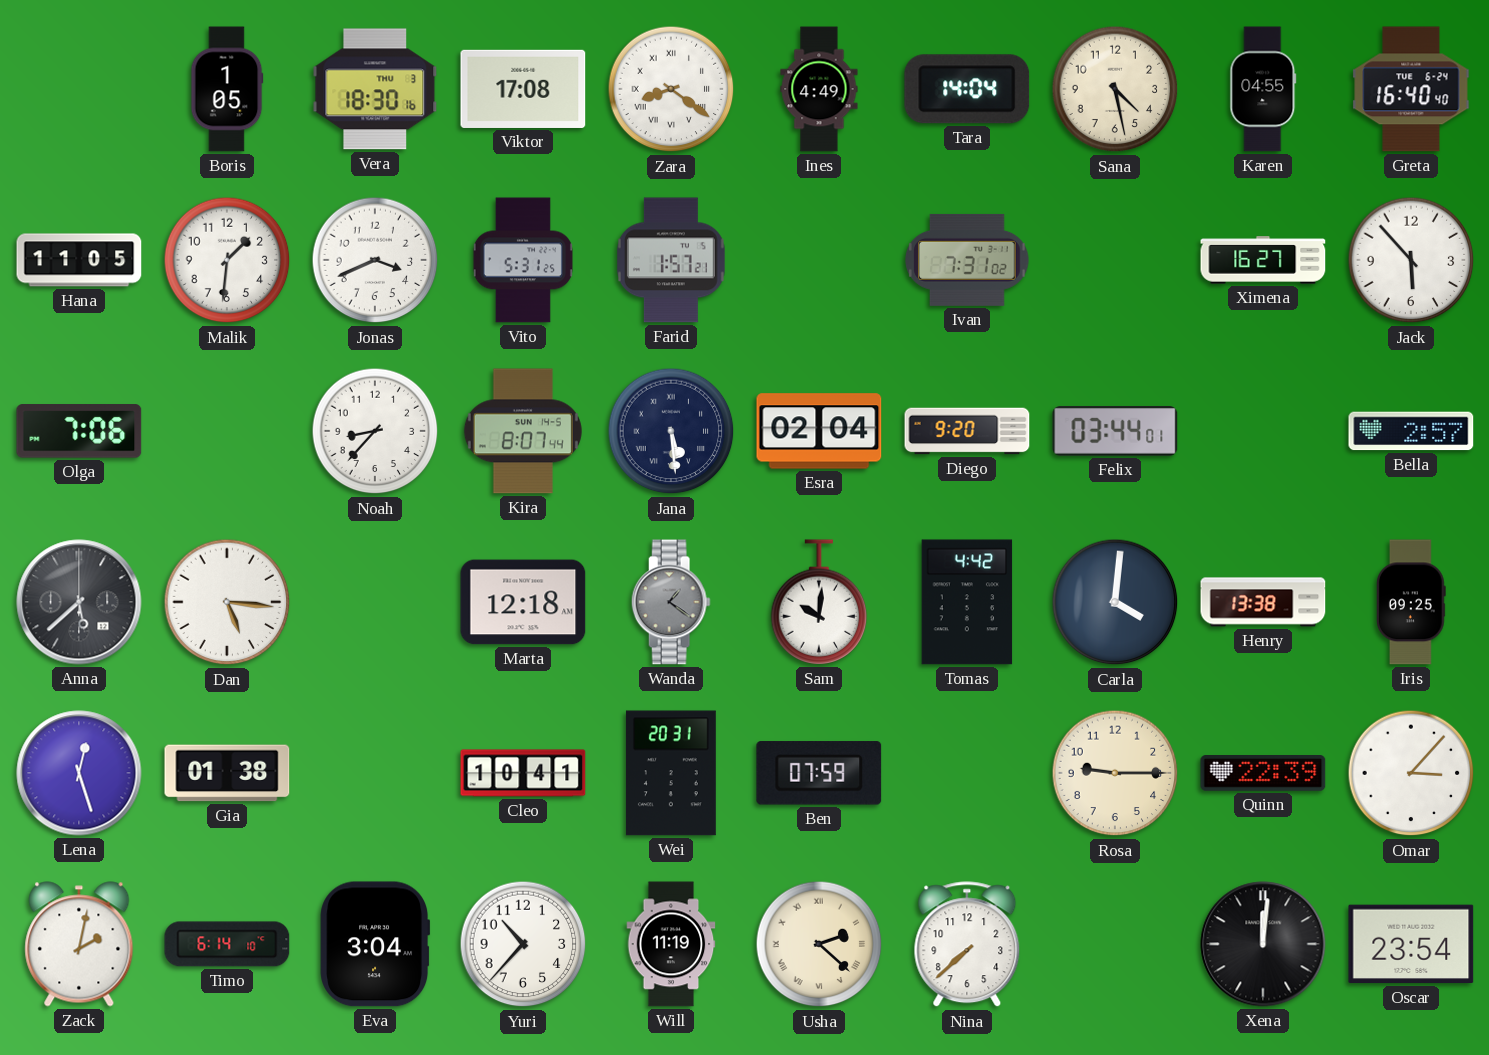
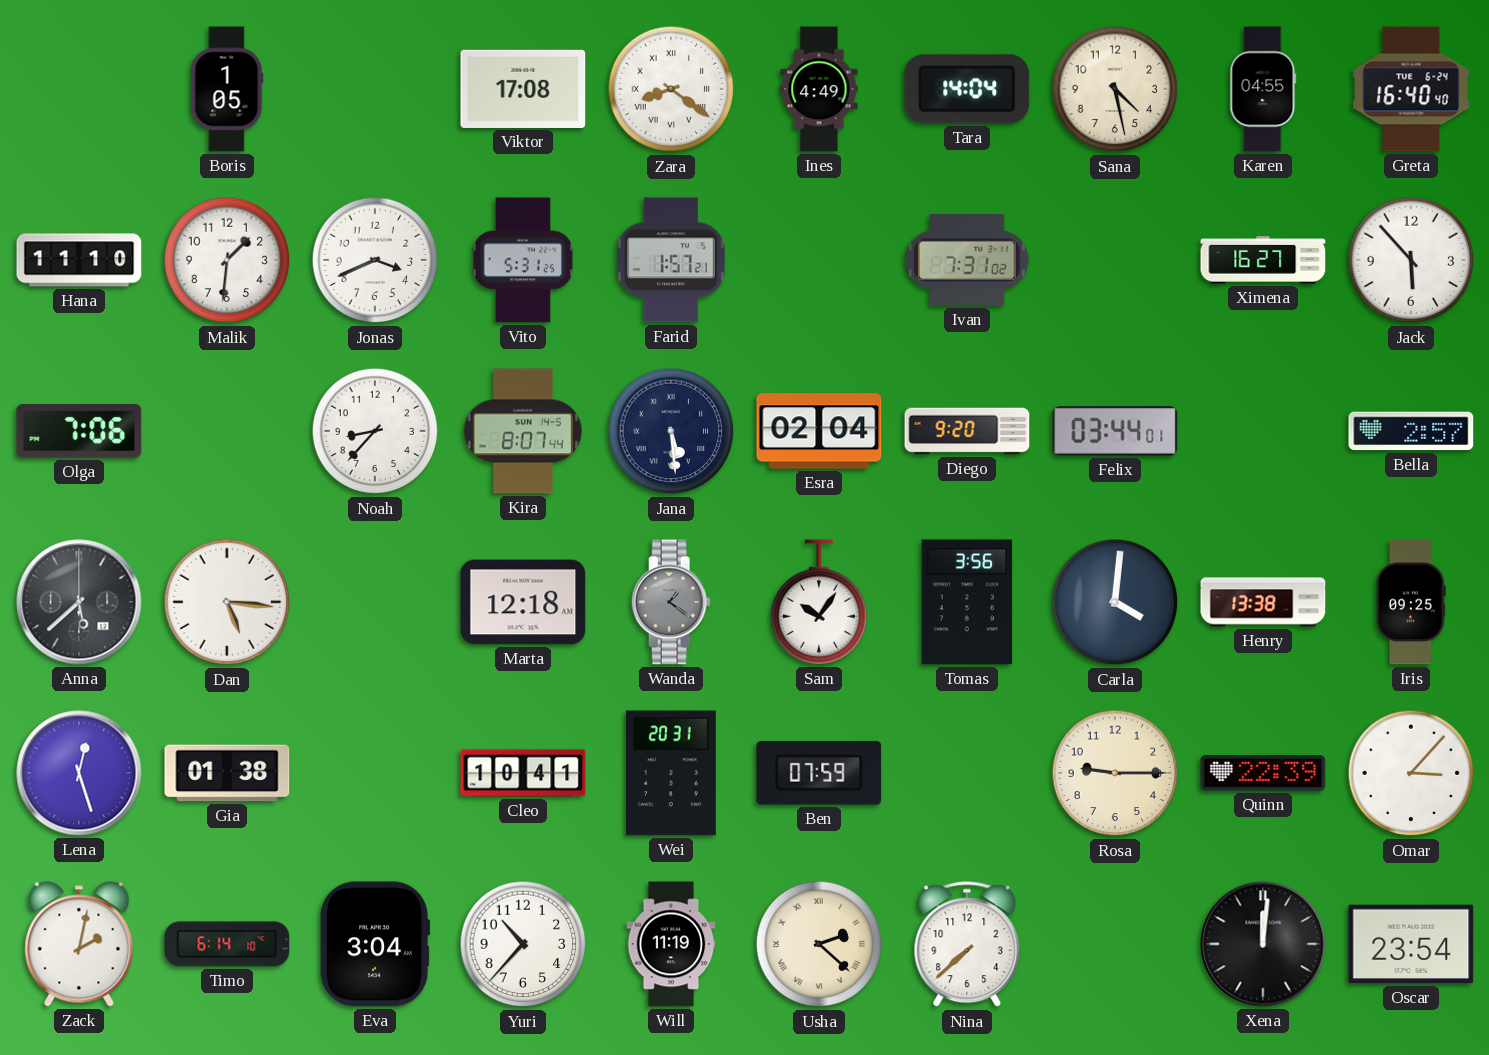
Vera: 18:30 -> none
Hana: 11:05 -> 11:10
Sam: 10:01 -> 10:06
Tomas: 4:42 -> 3:56
